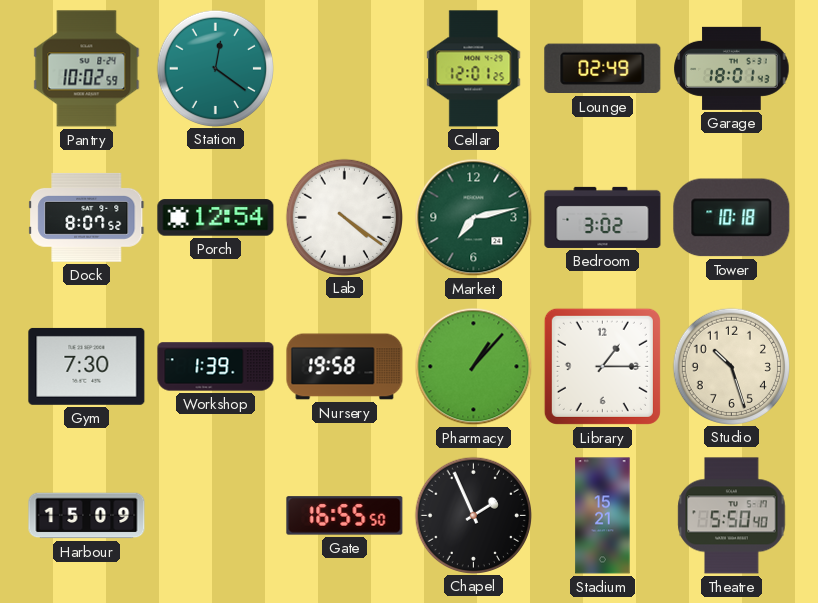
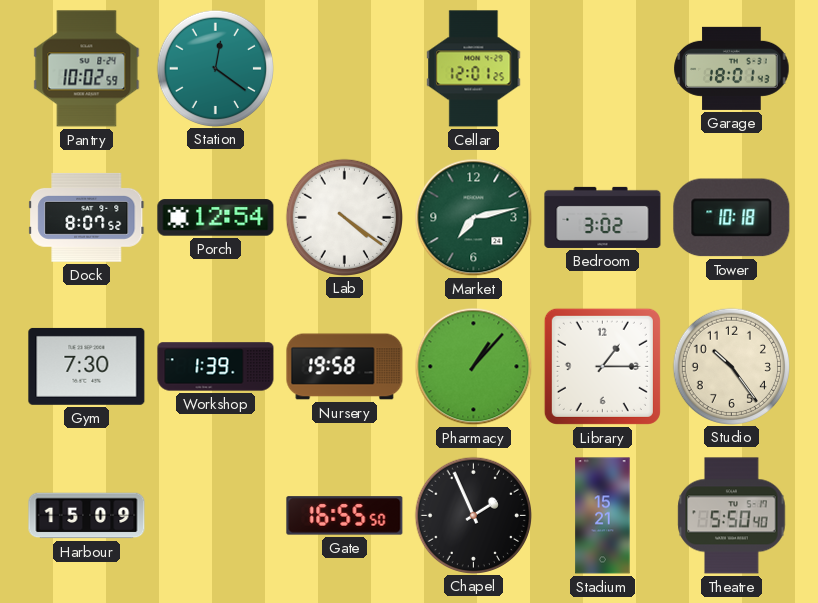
Lounge: 02:49 -> none
Studio: 10:27 -> 10:24
